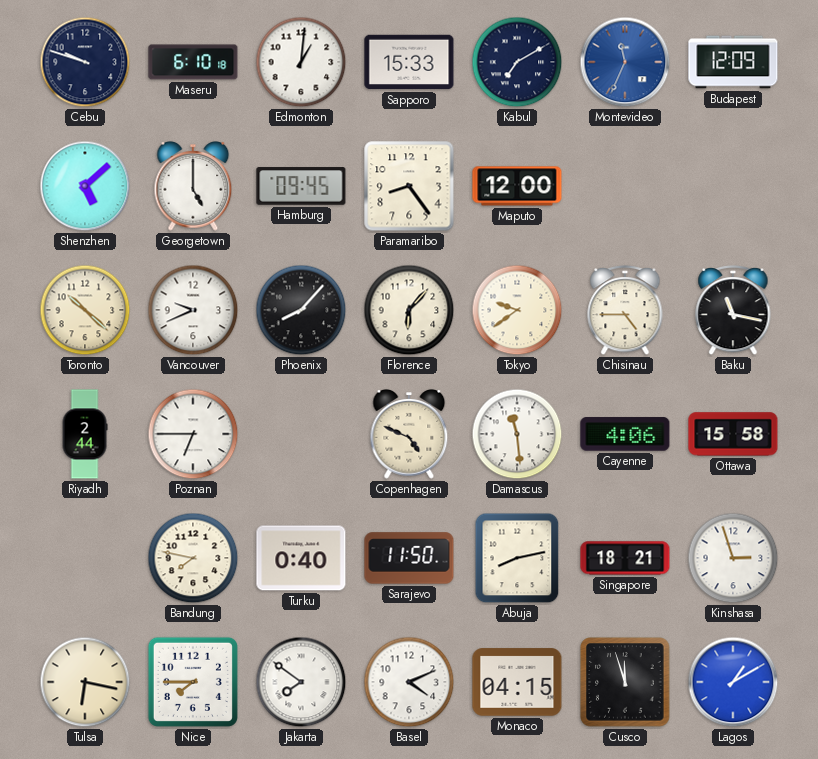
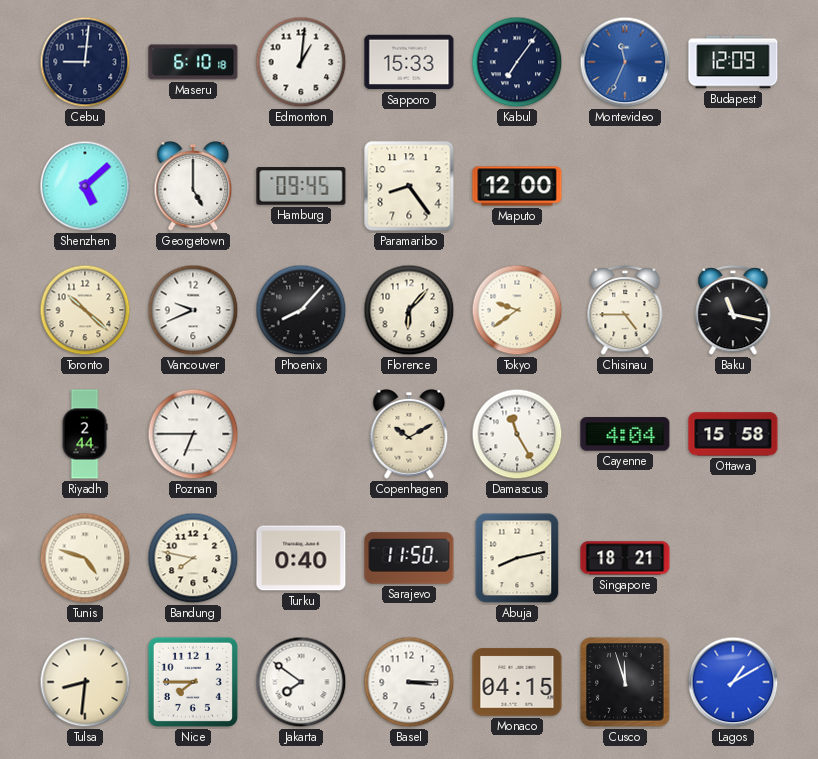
Cebu: 9:48 -> 9:01
Kabul: 7:10 -> 7:06
Copenhagen: 4:49 -> 10:10
Damascus: 11:29 -> 11:25
Cayenne: 4:06 -> 4:04
Tunis: none -> 4:48
Kinshasa: 2:57 -> none
Tulsa: 6:17 -> 8:31
Basel: 4:11 -> 3:15
